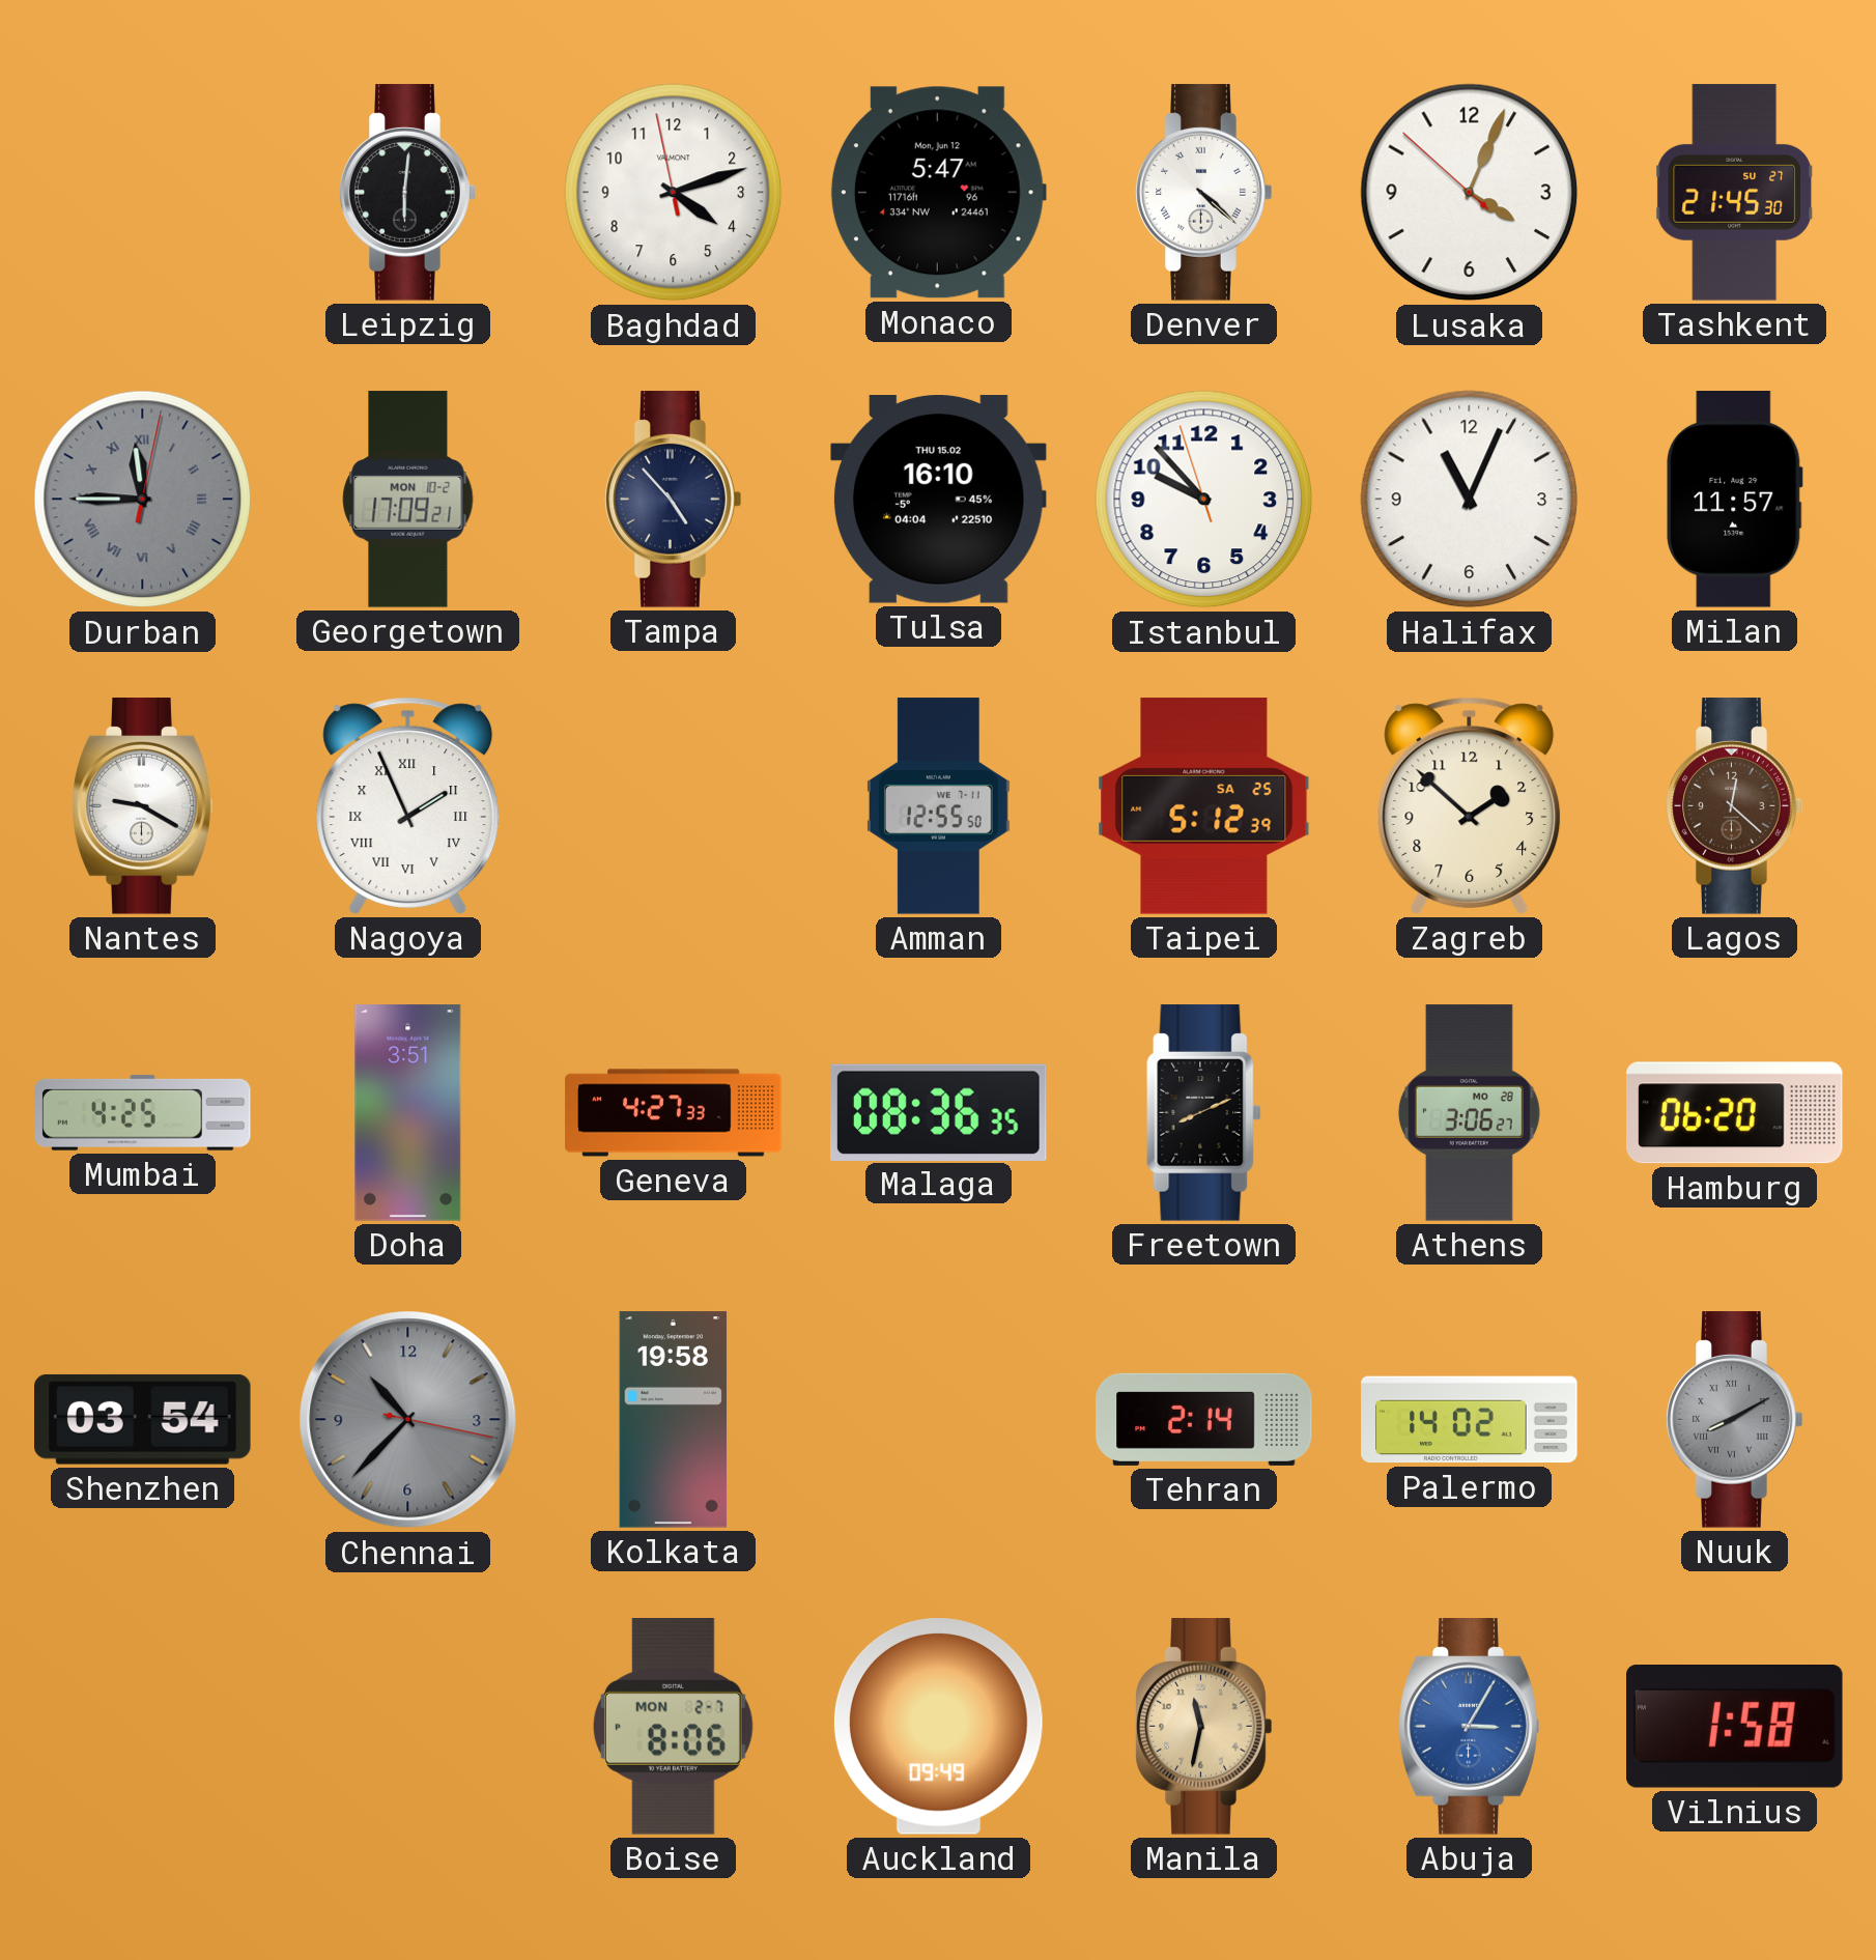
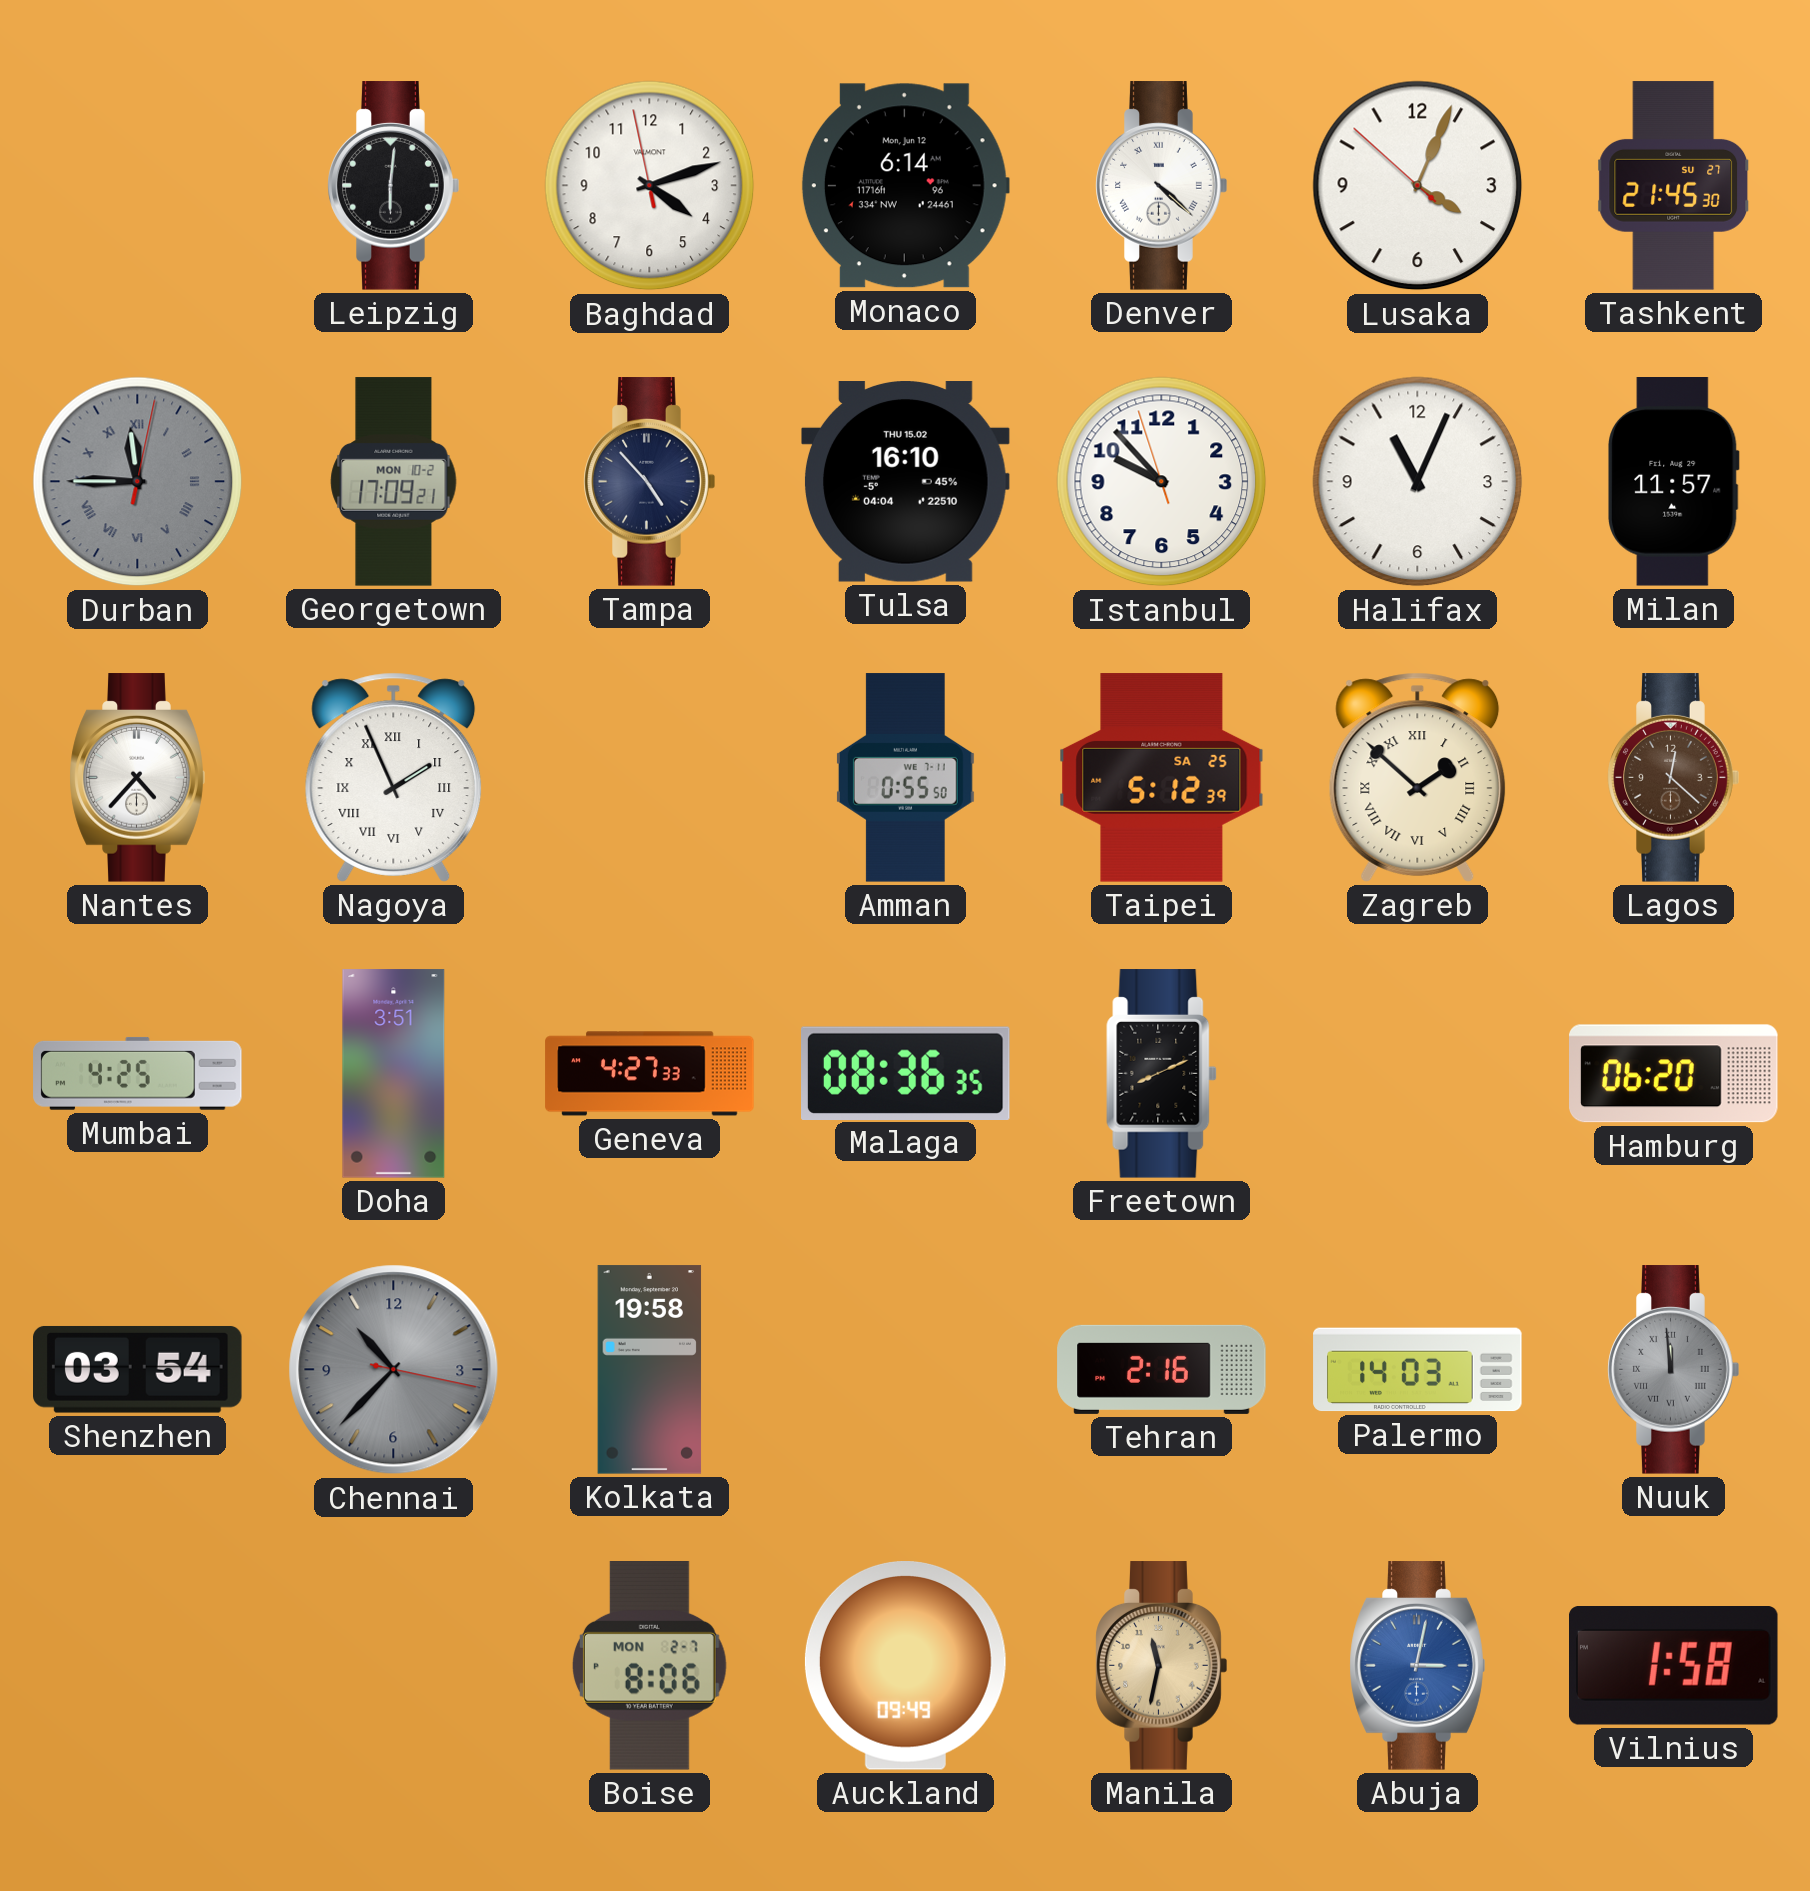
Monaco: 5:47 -> 6:14
Nantes: 9:20 -> 4:37
Amman: 12:55 -> 0:55
Zagreb numerals: Arabic -> Roman
Athens: 3:06 -> none
Tehran: 2:14 -> 2:16
Palermo: 14:02 -> 14:03
Nuuk: 8:10 -> 11:59
Abuja: 3:05 -> 3:02
